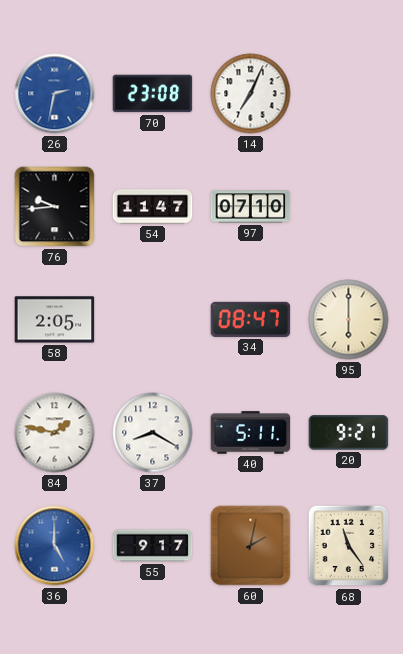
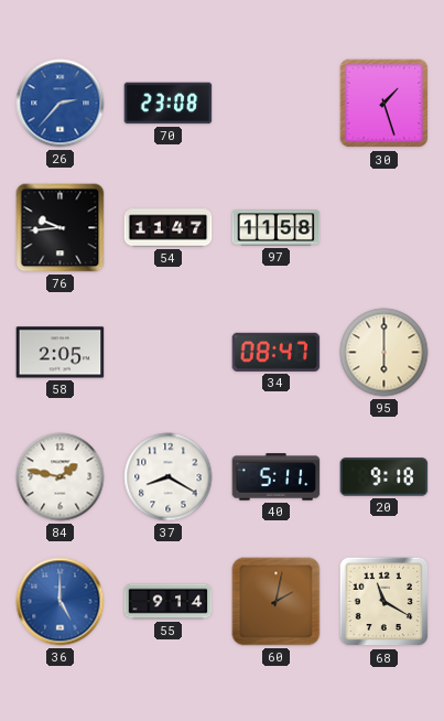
26: 2:32 -> 2:37
14: 7:04 -> none
30: none -> 1:27
97: 07:10 -> 11:58
20: 9:21 -> 9:18
55: 9:17 -> 9:14
68: 11:24 -> 11:20
